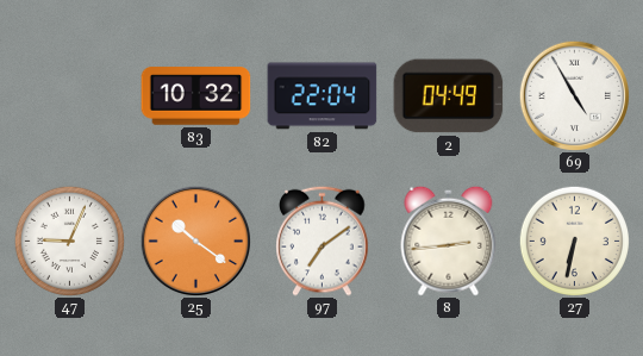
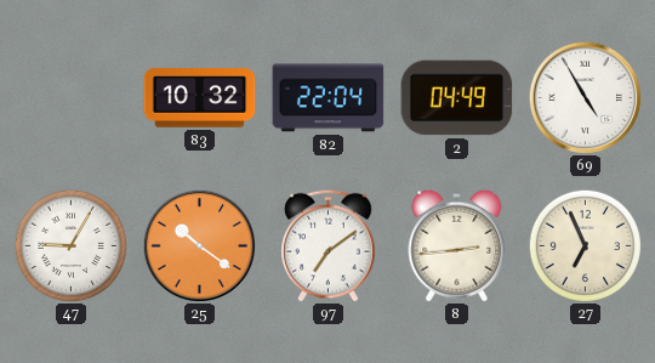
47: 9:04 -> 9:05
27: 6:32 -> 6:56
